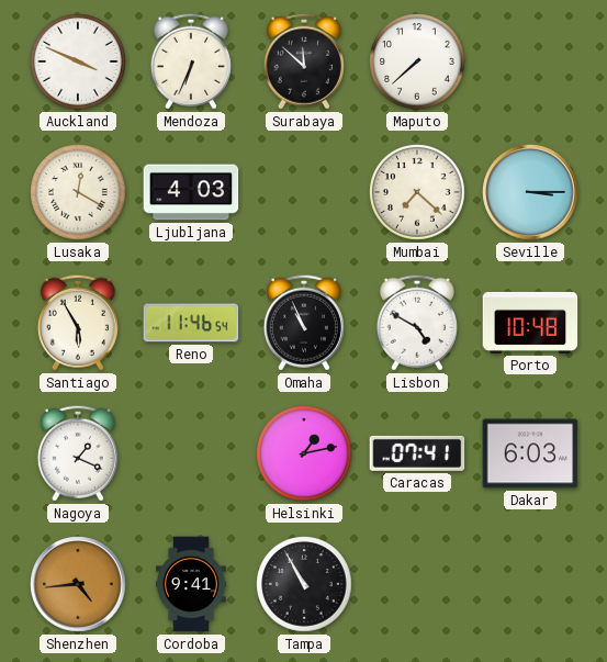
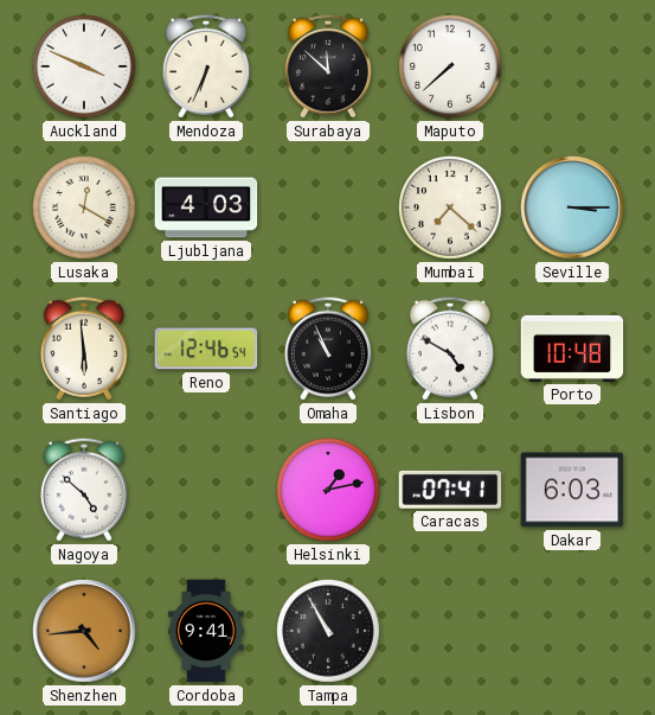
Santiago: 5:55 -> 5:59
Reno: 11:46 -> 12:46
Nagoya: 1:19 -> 4:52
